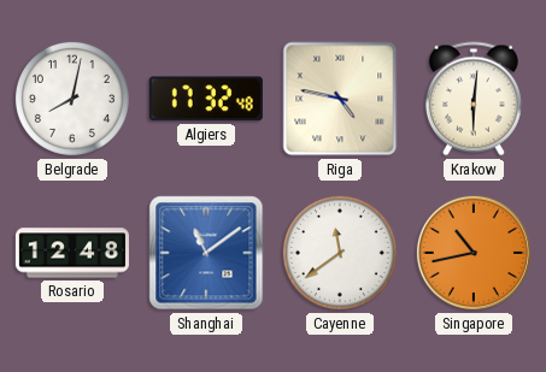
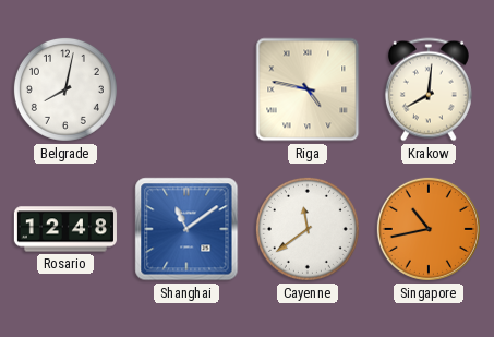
Algiers: 17:32 -> none
Krakow: 6:01 -> 8:01
